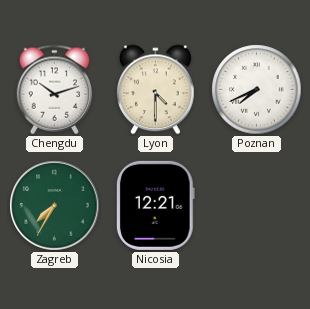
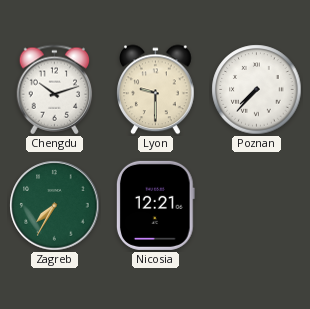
Lyon: 4:30 -> 9:30
Poznan: 7:41 -> 7:37
